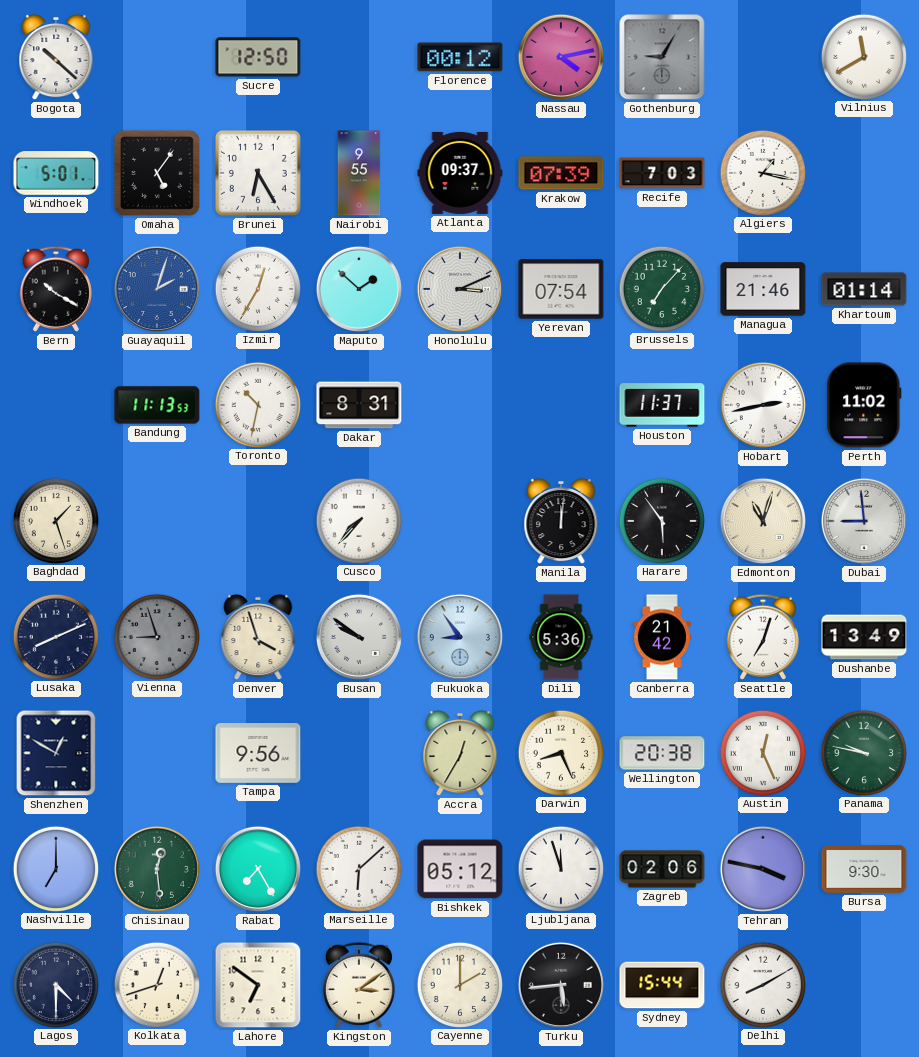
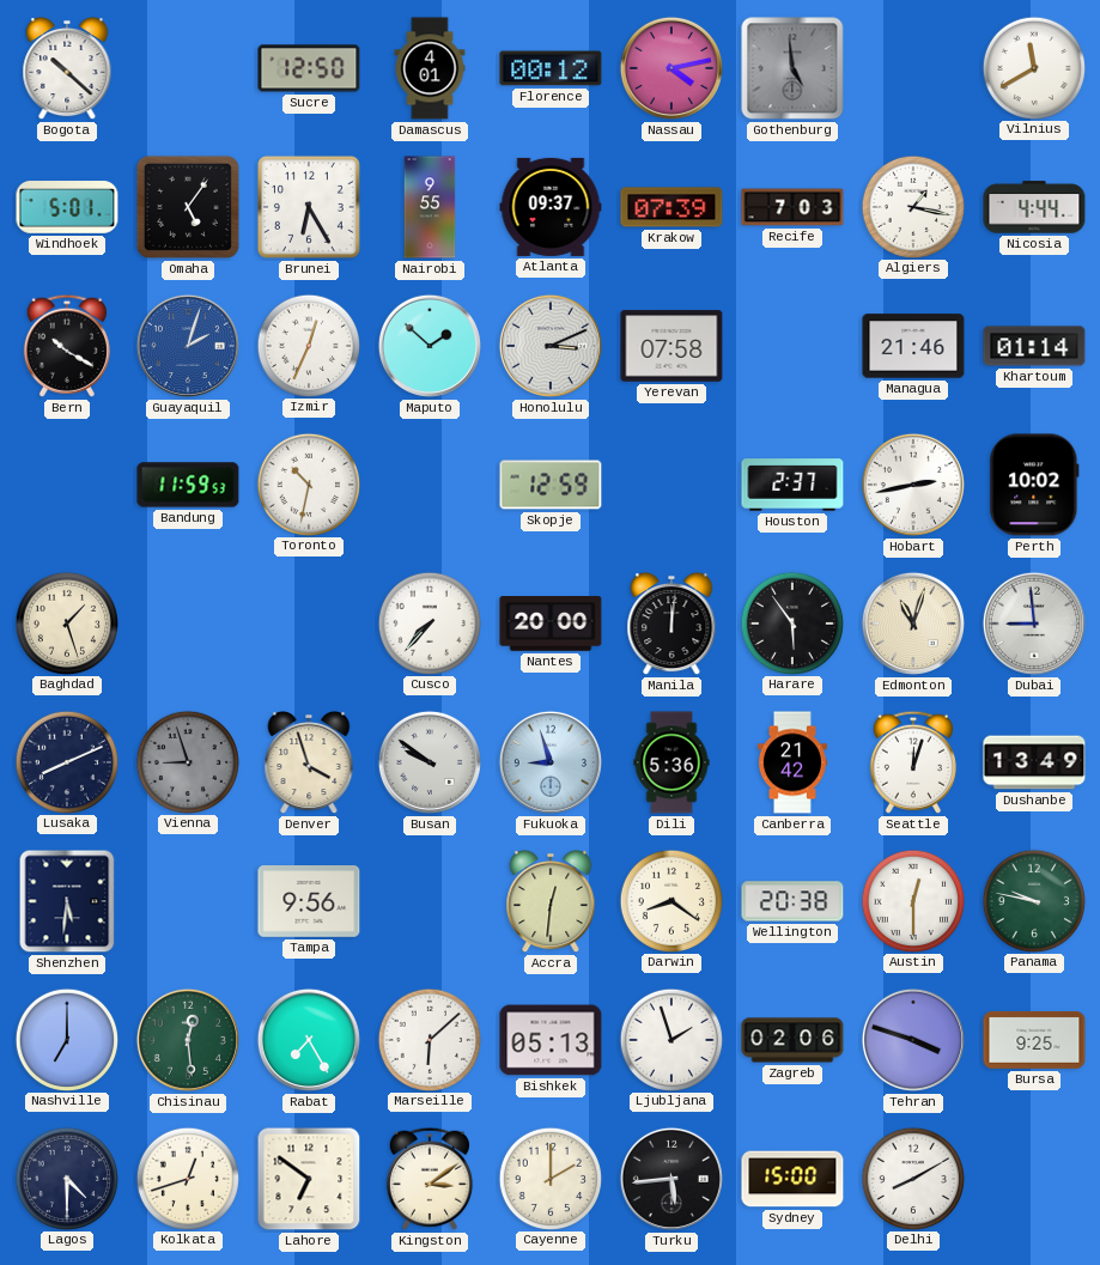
Damascus: none -> 4:01
Gothenburg: 9:05 -> 4:59
Nicosia: none -> 4:44
Izmir: 12:35 -> 12:34
Yerevan: 07:54 -> 07:58
Brussels: 7:07 -> none
Bandung: 11:13 -> 11:59
Dakar: 8:31 -> none
Skopje: none -> 12:59
Houston: 11:37 -> 2:37
Perth: 11:02 -> 10:02
Nantes: none -> 20:00
Fukuoka: 8:54 -> 8:57
Seattle: 7:03 -> 12:03
Shenzhen: 12:50 -> 5:31
Accra: 12:35 -> 12:31
Darwin: 8:26 -> 8:21
Austin: 12:26 -> 12:30
Bishkek: 05:12 -> 05:13
Ljubljana: 11:57 -> 1:57
Tehran: 3:47 -> 3:48
Bursa: 9:30 -> 9:25
Sydney: 15:44 -> 15:00
